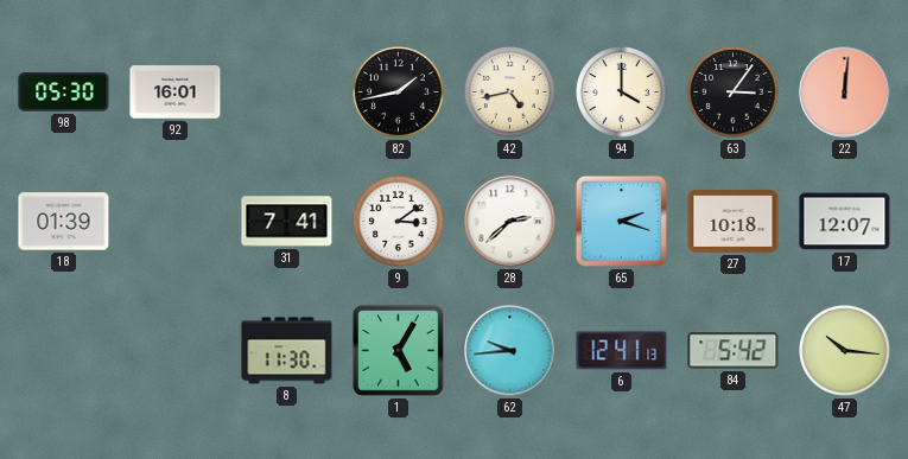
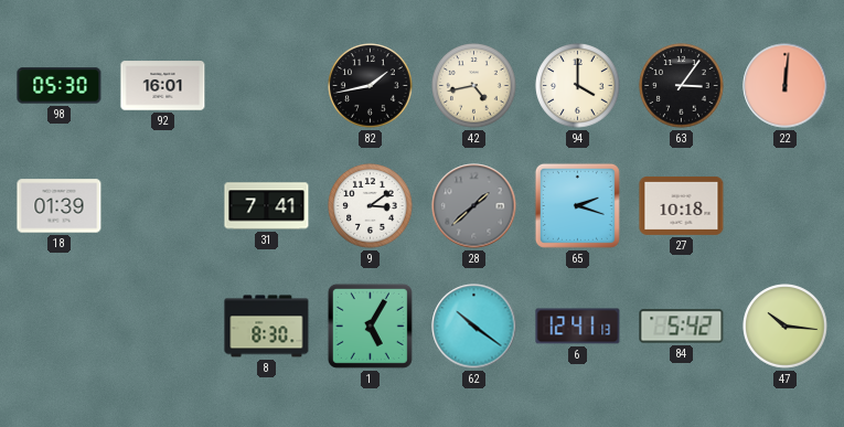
28: 2:38 -> 1:38
28 dial: white -> grey
17: 12:07 -> none
8: 11:30 -> 8:30
62: 9:44 -> 10:21
